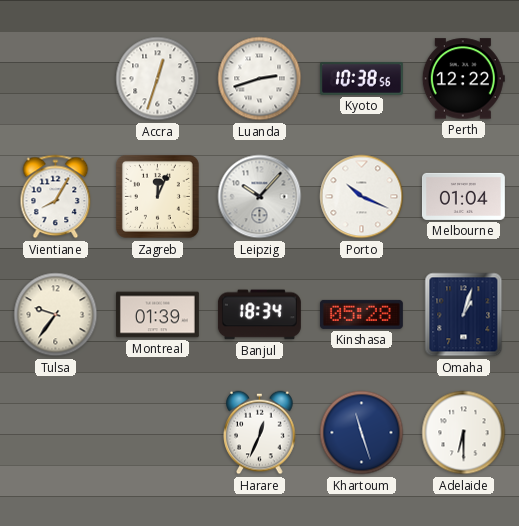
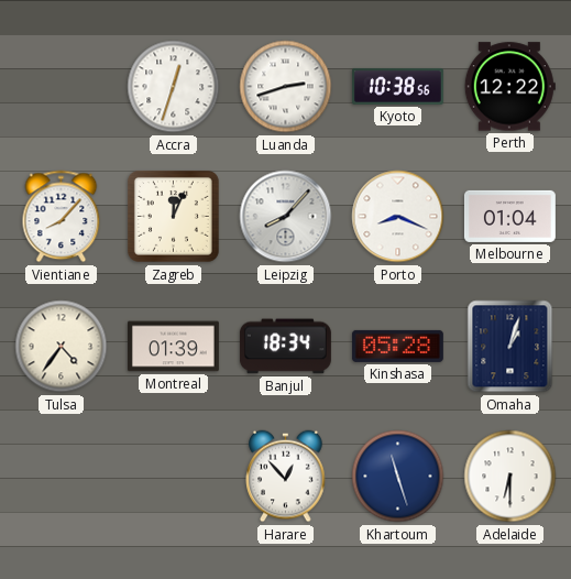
Vientiane: 8:05 -> 8:07
Leipzig: 10:07 -> 8:07
Porto: 10:19 -> 8:19
Tulsa: 9:36 -> 4:36
Harare: 12:34 -> 12:53
